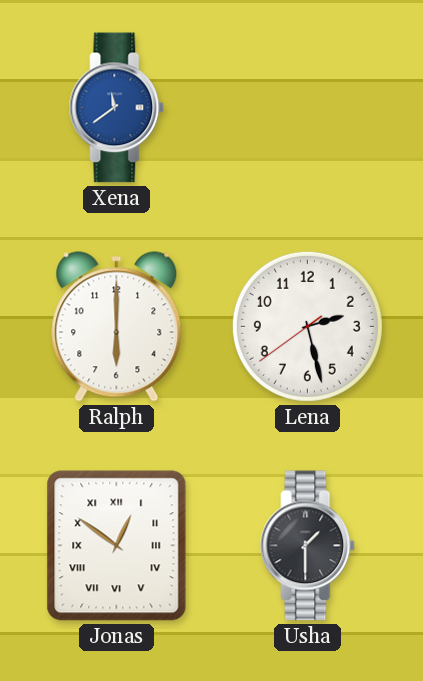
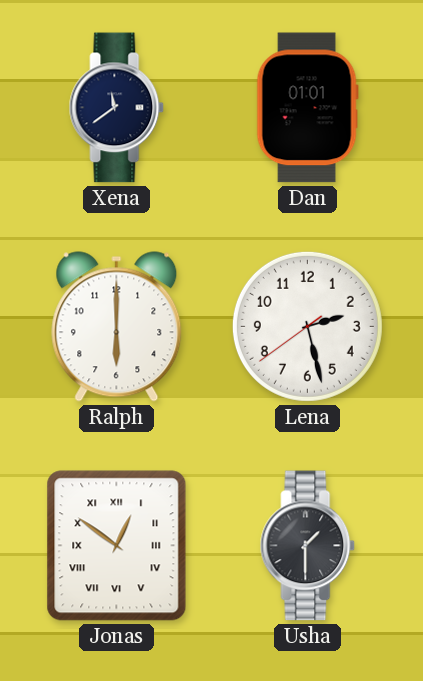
Xena dial: blue -> navy
Dan: none -> 01:01
